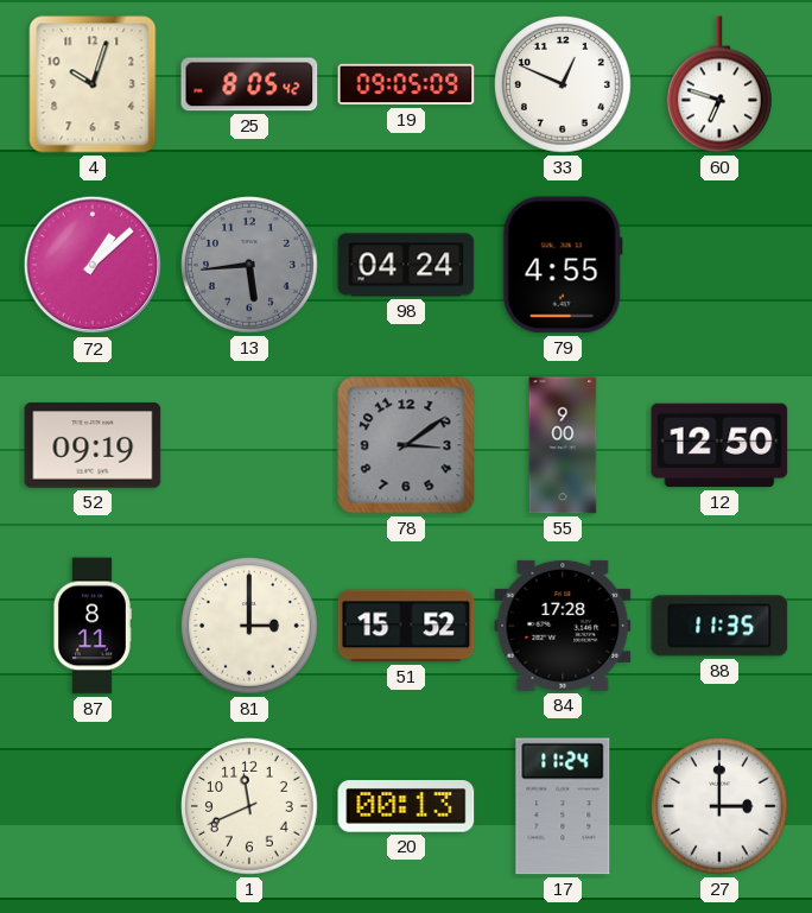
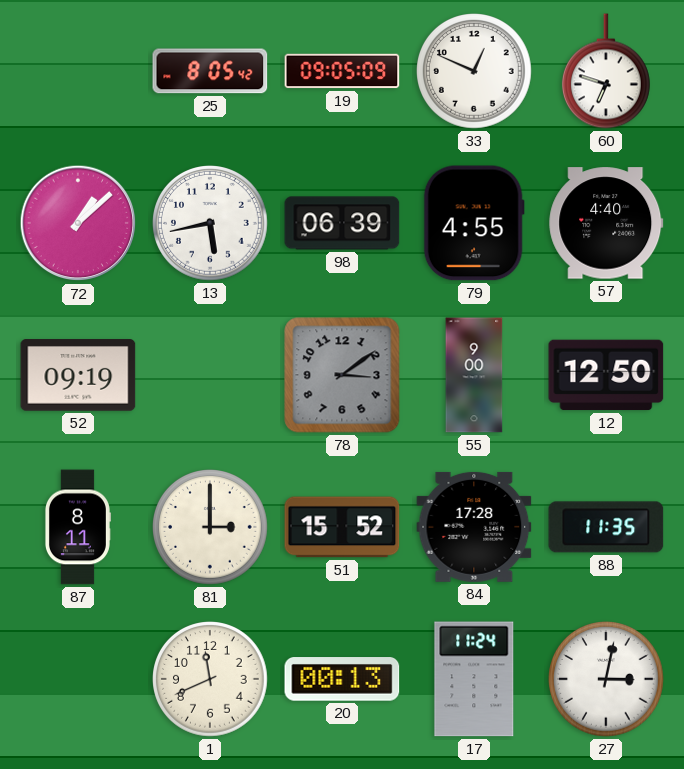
4: 10:03 -> none
13: 5:44 -> 5:43
13 dial: grey -> white
98: 04:24 -> 06:39
57: none -> 4:40
27: 3:00 -> 3:02
